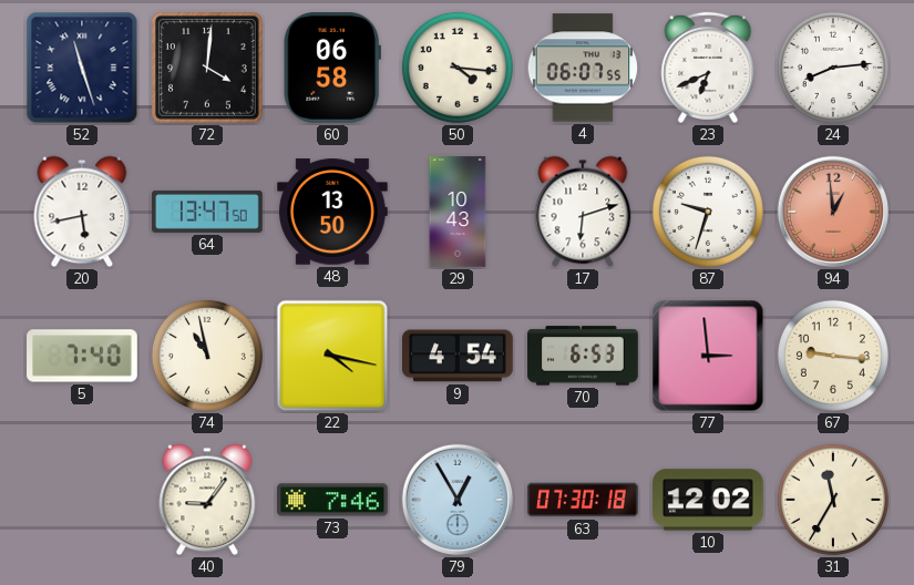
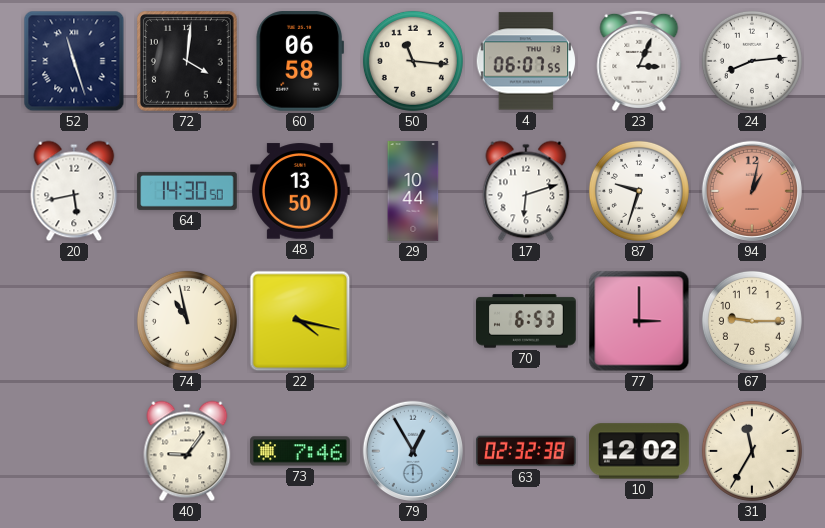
50: 4:16 -> 11:16
23: 6:41 -> 3:04
64: 13:47 -> 14:30
29: 10:43 -> 10:44
94: 12:59 -> 1:02
5: 7:40 -> none
9: 4:54 -> none
77: 2:59 -> 3:00
67: 9:16 -> 9:15
63: 07:30 -> 02:32
